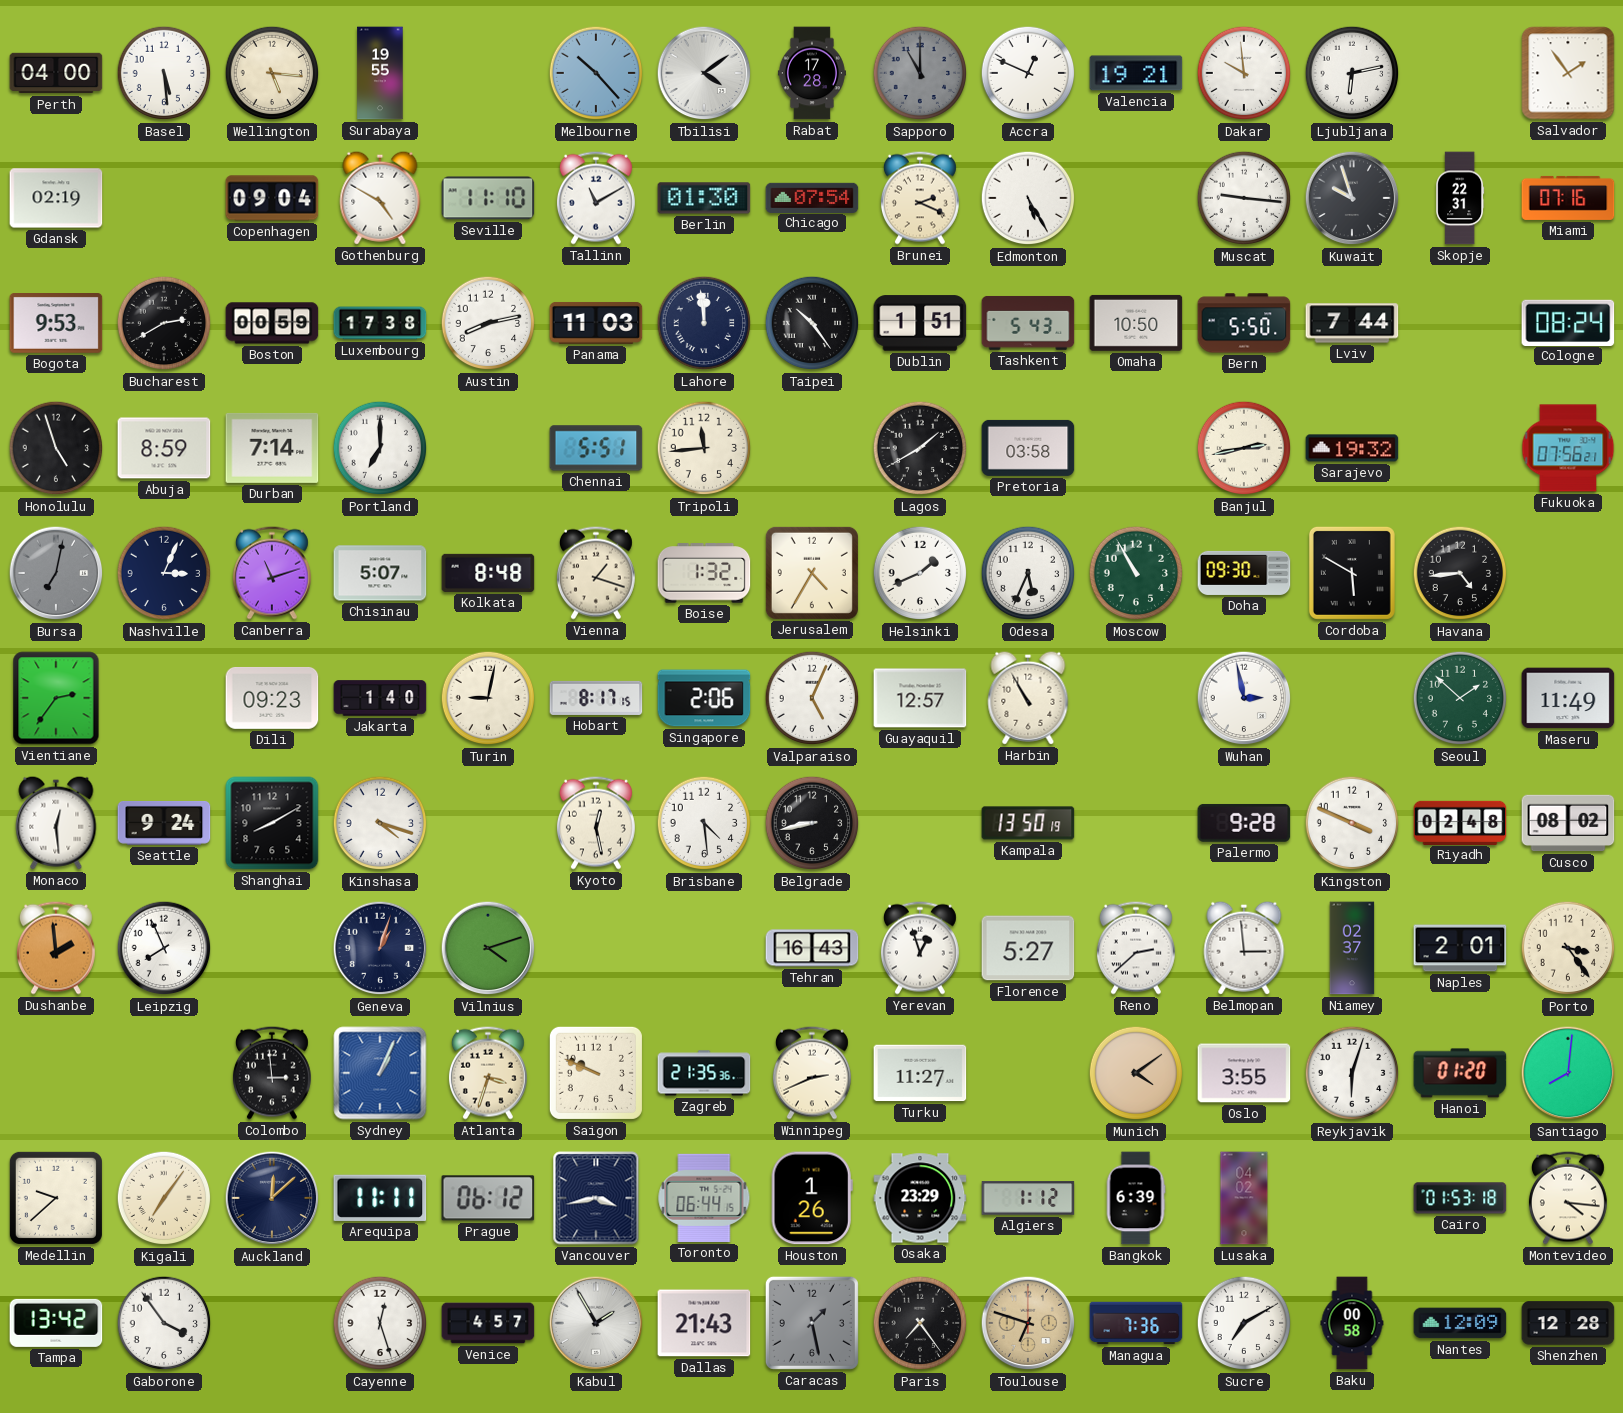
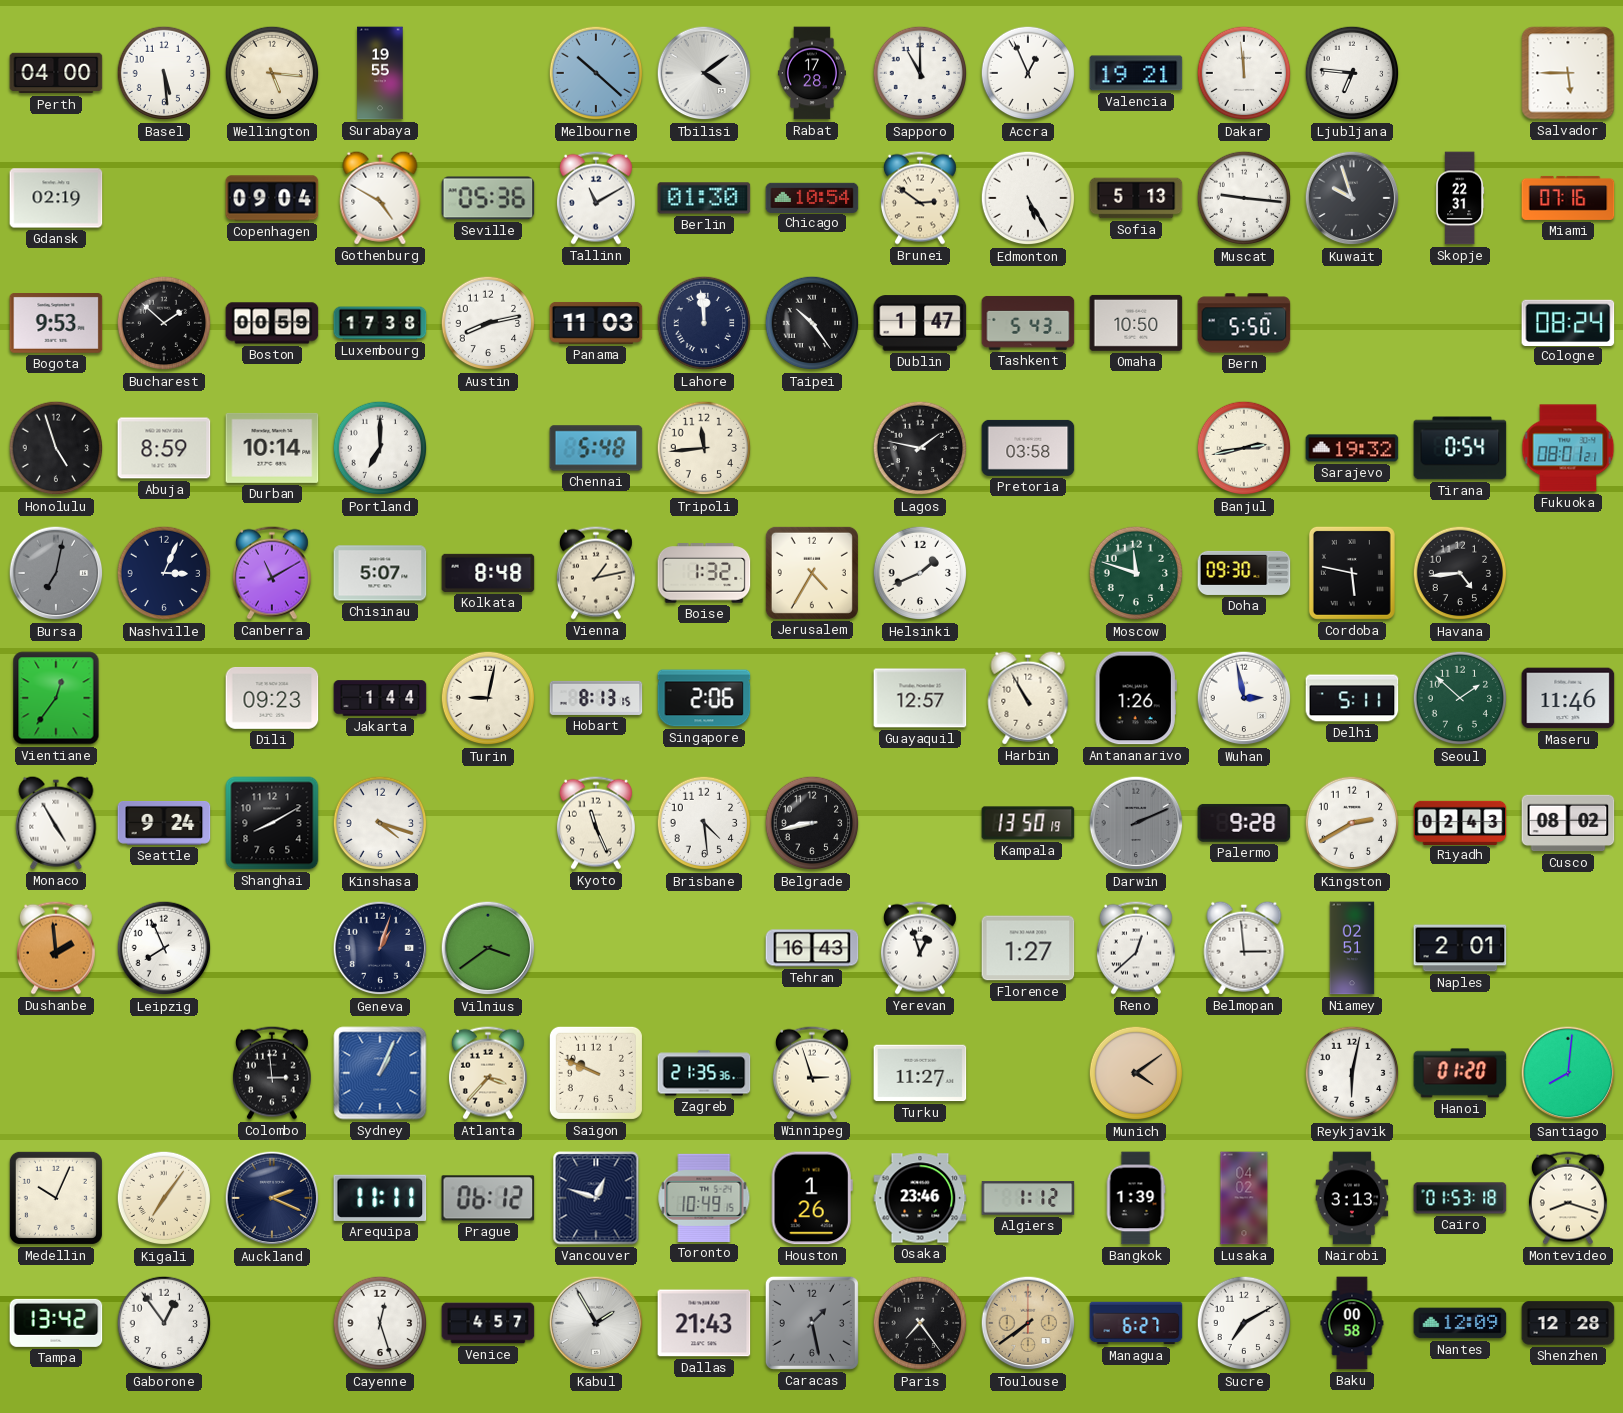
Melbourne: 10:23 -> 10:22
Sapporo dial: grey -> white
Accra: 12:49 -> 12:56
Dakar: 9:59 -> 11:59
Ljubljana: 6:13 -> 6:46
Salvador: 1:54 -> 5:45
Seville: 11:10 -> 05:36
Chicago: 07:54 -> 10:54
Brunei: 2:19 -> 2:51
Sofia: none -> 5:13
Bucharest: 2:40 -> 1:52
Dublin: 1:51 -> 1:47
Lviv: 7:44 -> none
Durban: 7:14 -> 10:14
Chennai: 5:51 -> 5:48
Lagos: 1:40 -> 1:47
Tirana: none -> 0:54
Fukuoka: 07:56 -> 08:01
Canberra: 11:12 -> 11:10
Vienna: 1:18 -> 1:13
Odesa: 5:34 -> none
Moscow: 10:55 -> 11:48
Cordoba: 5:50 -> 5:47
Vientiane: 2:36 -> 12:36
Jakarta: 1:40 -> 1:44
Hobart: 8:17 -> 8:13
Valparaiso: 5:04 -> none
Antananarivo: none -> 1:26
Delhi: none -> 5:11
Maseru: 11:49 -> 11:46
Monaco: 12:29 -> 4:55
Kyoto: 12:28 -> 11:26
Darwin: none -> 2:11
Kingston: 3:49 -> 2:40
Riyadh: 02:48 -> 02:43
Vilnius: 4:12 -> 3:39
Florence: 5:27 -> 1:27
Reno: 2:38 -> 12:38
Niamey: 02:37 -> 02:51
Porto: 3:24 -> none
Atlanta: 3:33 -> 3:37
Winnipeg: 2:41 -> 2:57
Oslo: 3:55 -> none
Reykjavik: 6:03 -> 6:02
Medellin: 9:38 -> 10:04
Auckland: 12:08 -> 2:19
Vancouver: 3:43 -> 12:48
Toronto: 06:44 -> 10:49
Osaka: 23:29 -> 23:46
Bangkok: 6:39 -> 1:39
Nairobi: none -> 3:13
Montevideo: 4:16 -> 8:18
Gaborone: 3:54 -> 12:54
Toulouse: 6:48 -> 7:39
Managua: 7:36 -> 6:27
